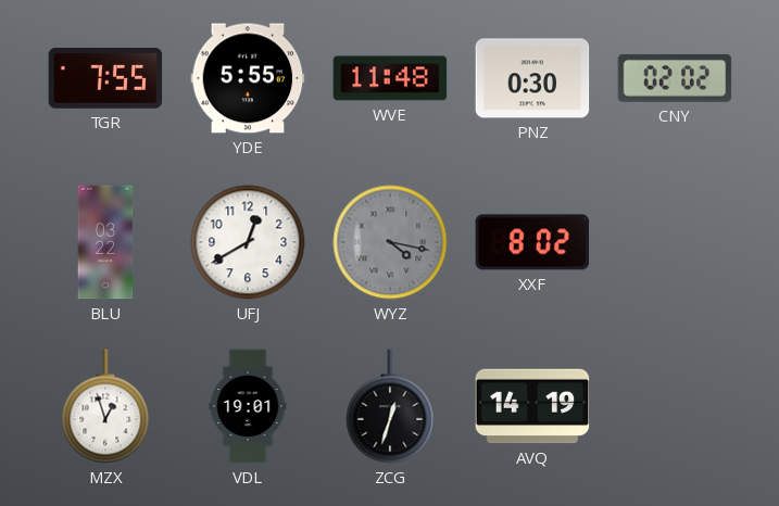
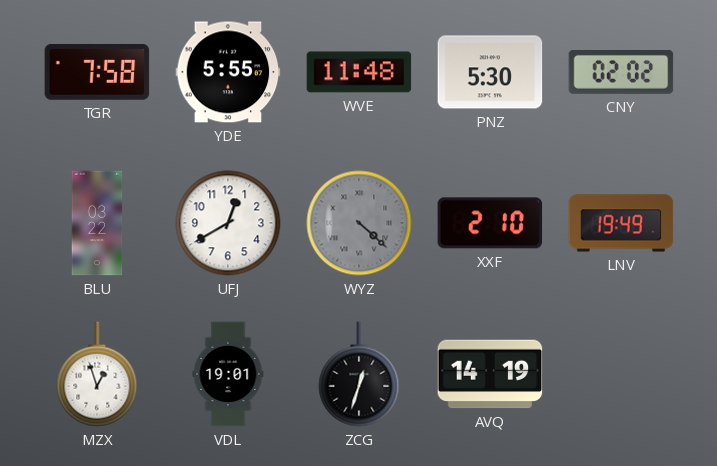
TGR: 7:55 -> 7:58
PNZ: 0:30 -> 5:30
WYZ: 4:17 -> 4:22
XXF: 8:02 -> 2:10
LNV: none -> 19:49
